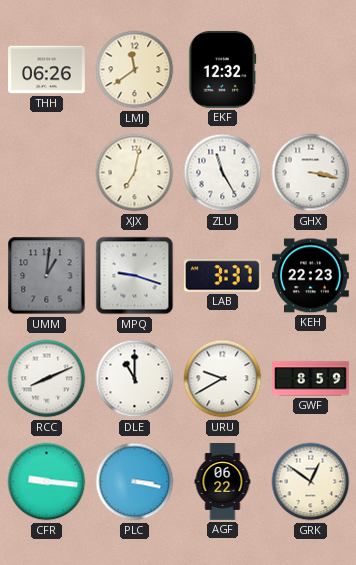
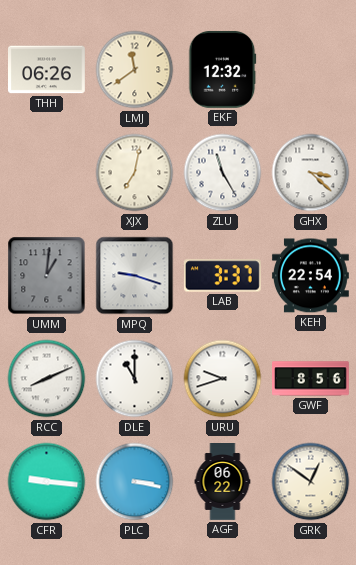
GHX: 3:17 -> 3:22
KEH: 22:23 -> 22:54
URU: 9:40 -> 9:42
GWF: 8:59 -> 8:56
